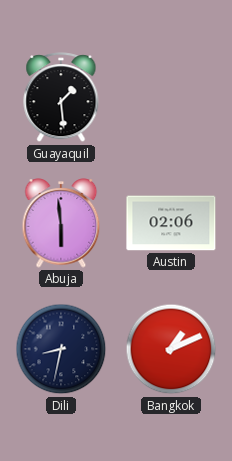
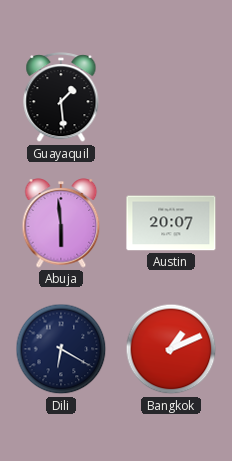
Austin: 02:06 -> 20:07
Dili: 8:32 -> 6:20
